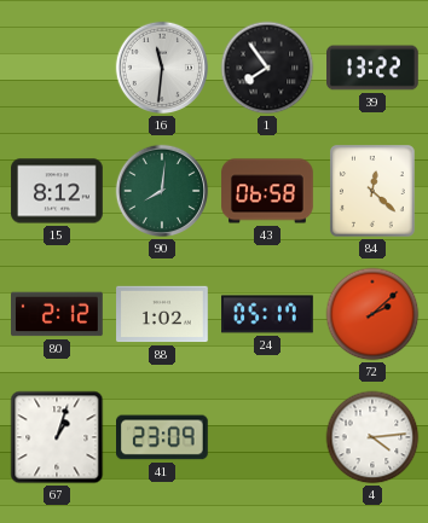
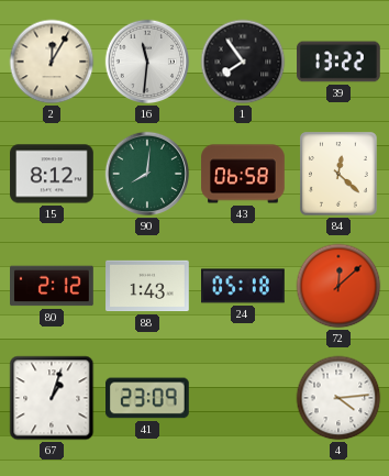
2: none -> 12:05
88: 1:02 -> 1:43
24: 05:17 -> 05:18
72: 2:08 -> 12:08
